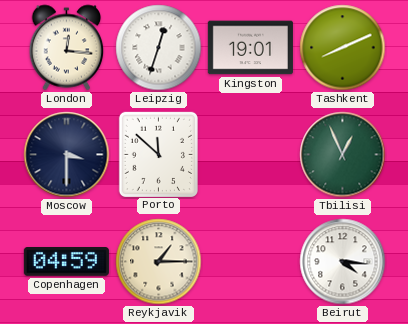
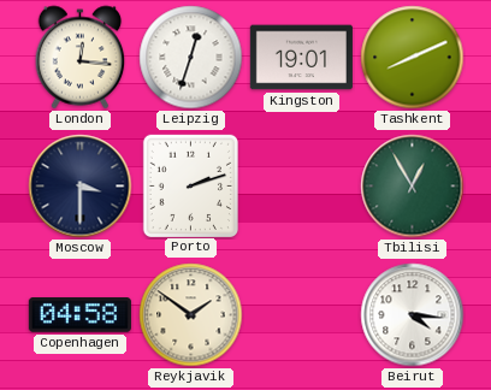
Porto: 11:52 -> 2:12
Tbilisi: 12:56 -> 12:55
Copenhagen: 04:59 -> 04:58
Reykjavik: 1:15 -> 1:51
